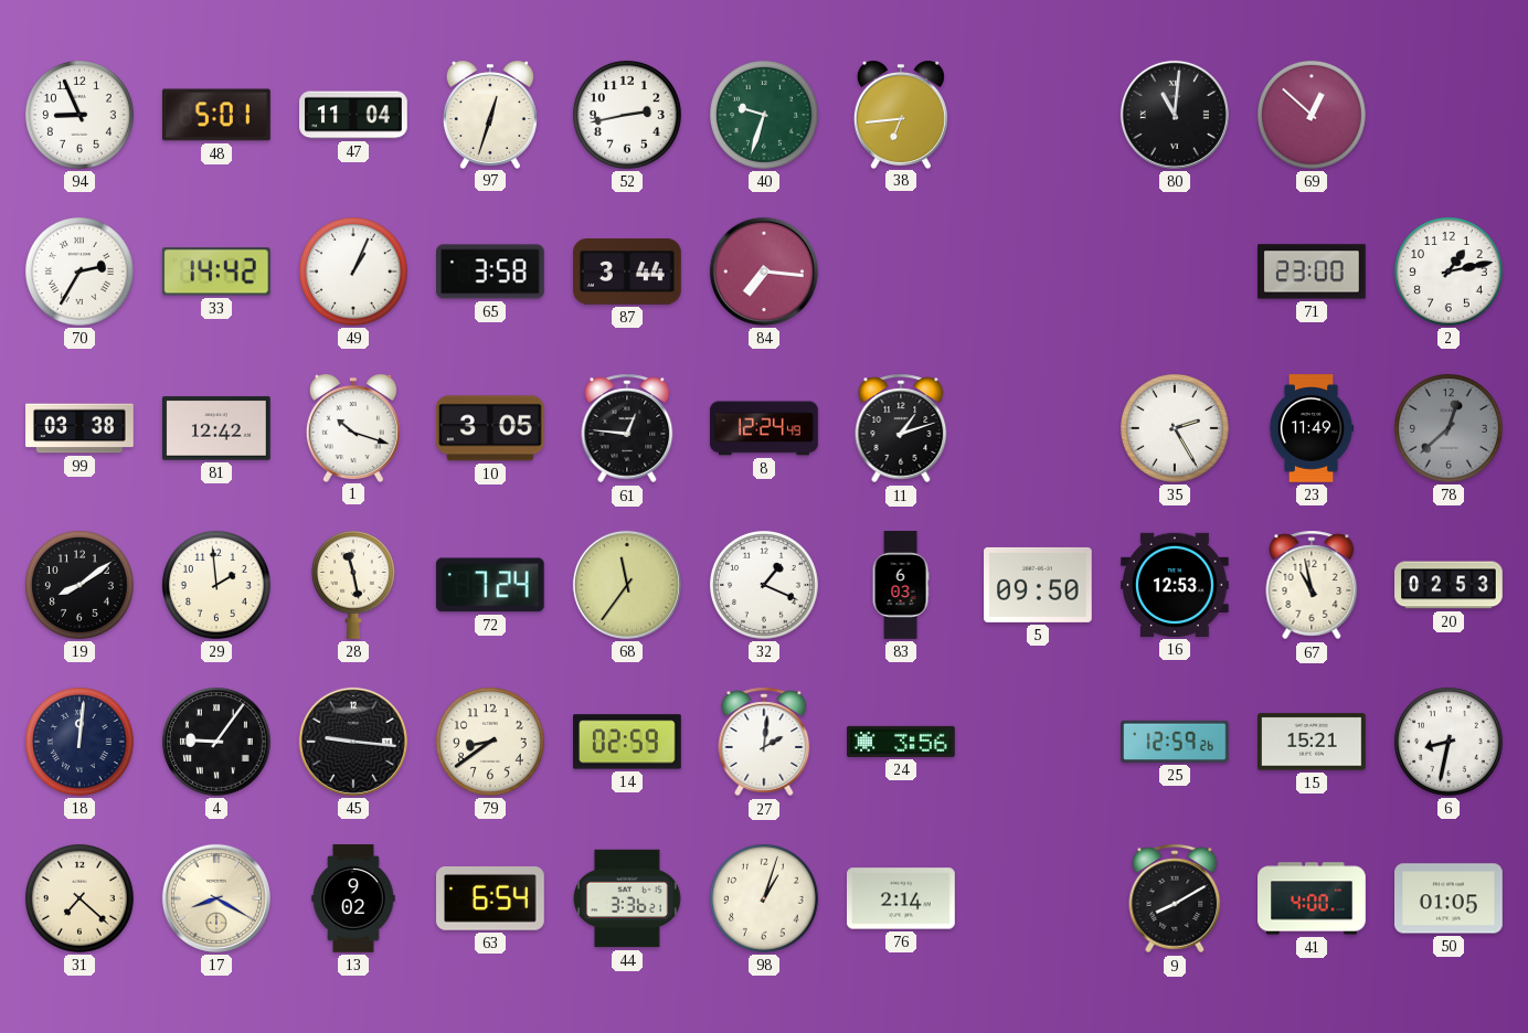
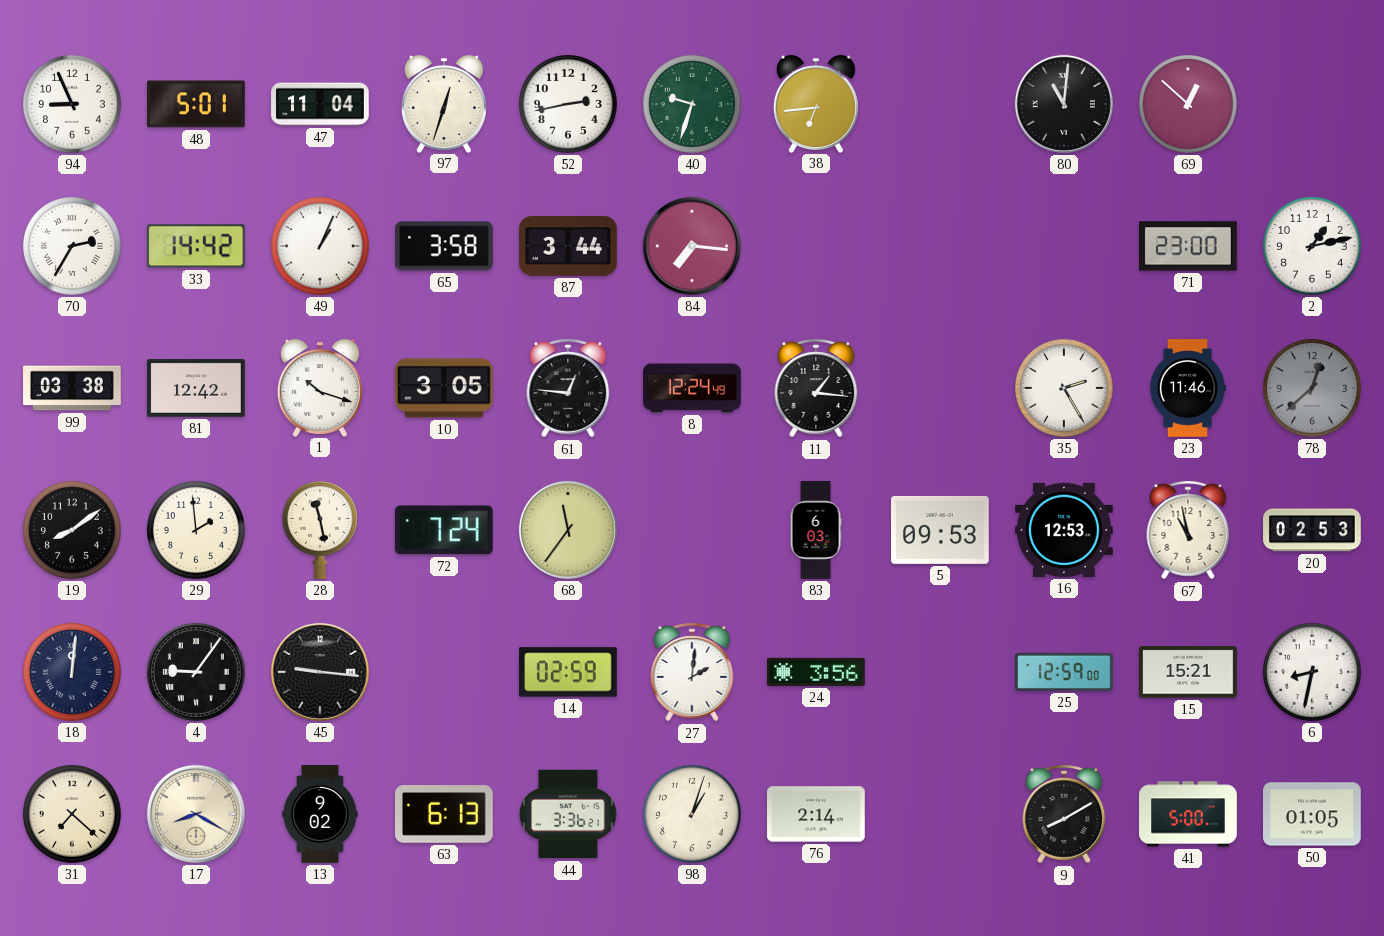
11: 1:12 -> 1:16
23: 11:49 -> 11:46
32: 1:19 -> none
5: 09:50 -> 09:53
79: 8:39 -> none
25: 12:59:26 -> 12:59:00
63: 6:54 -> 6:13
41: 4:00 -> 5:00
